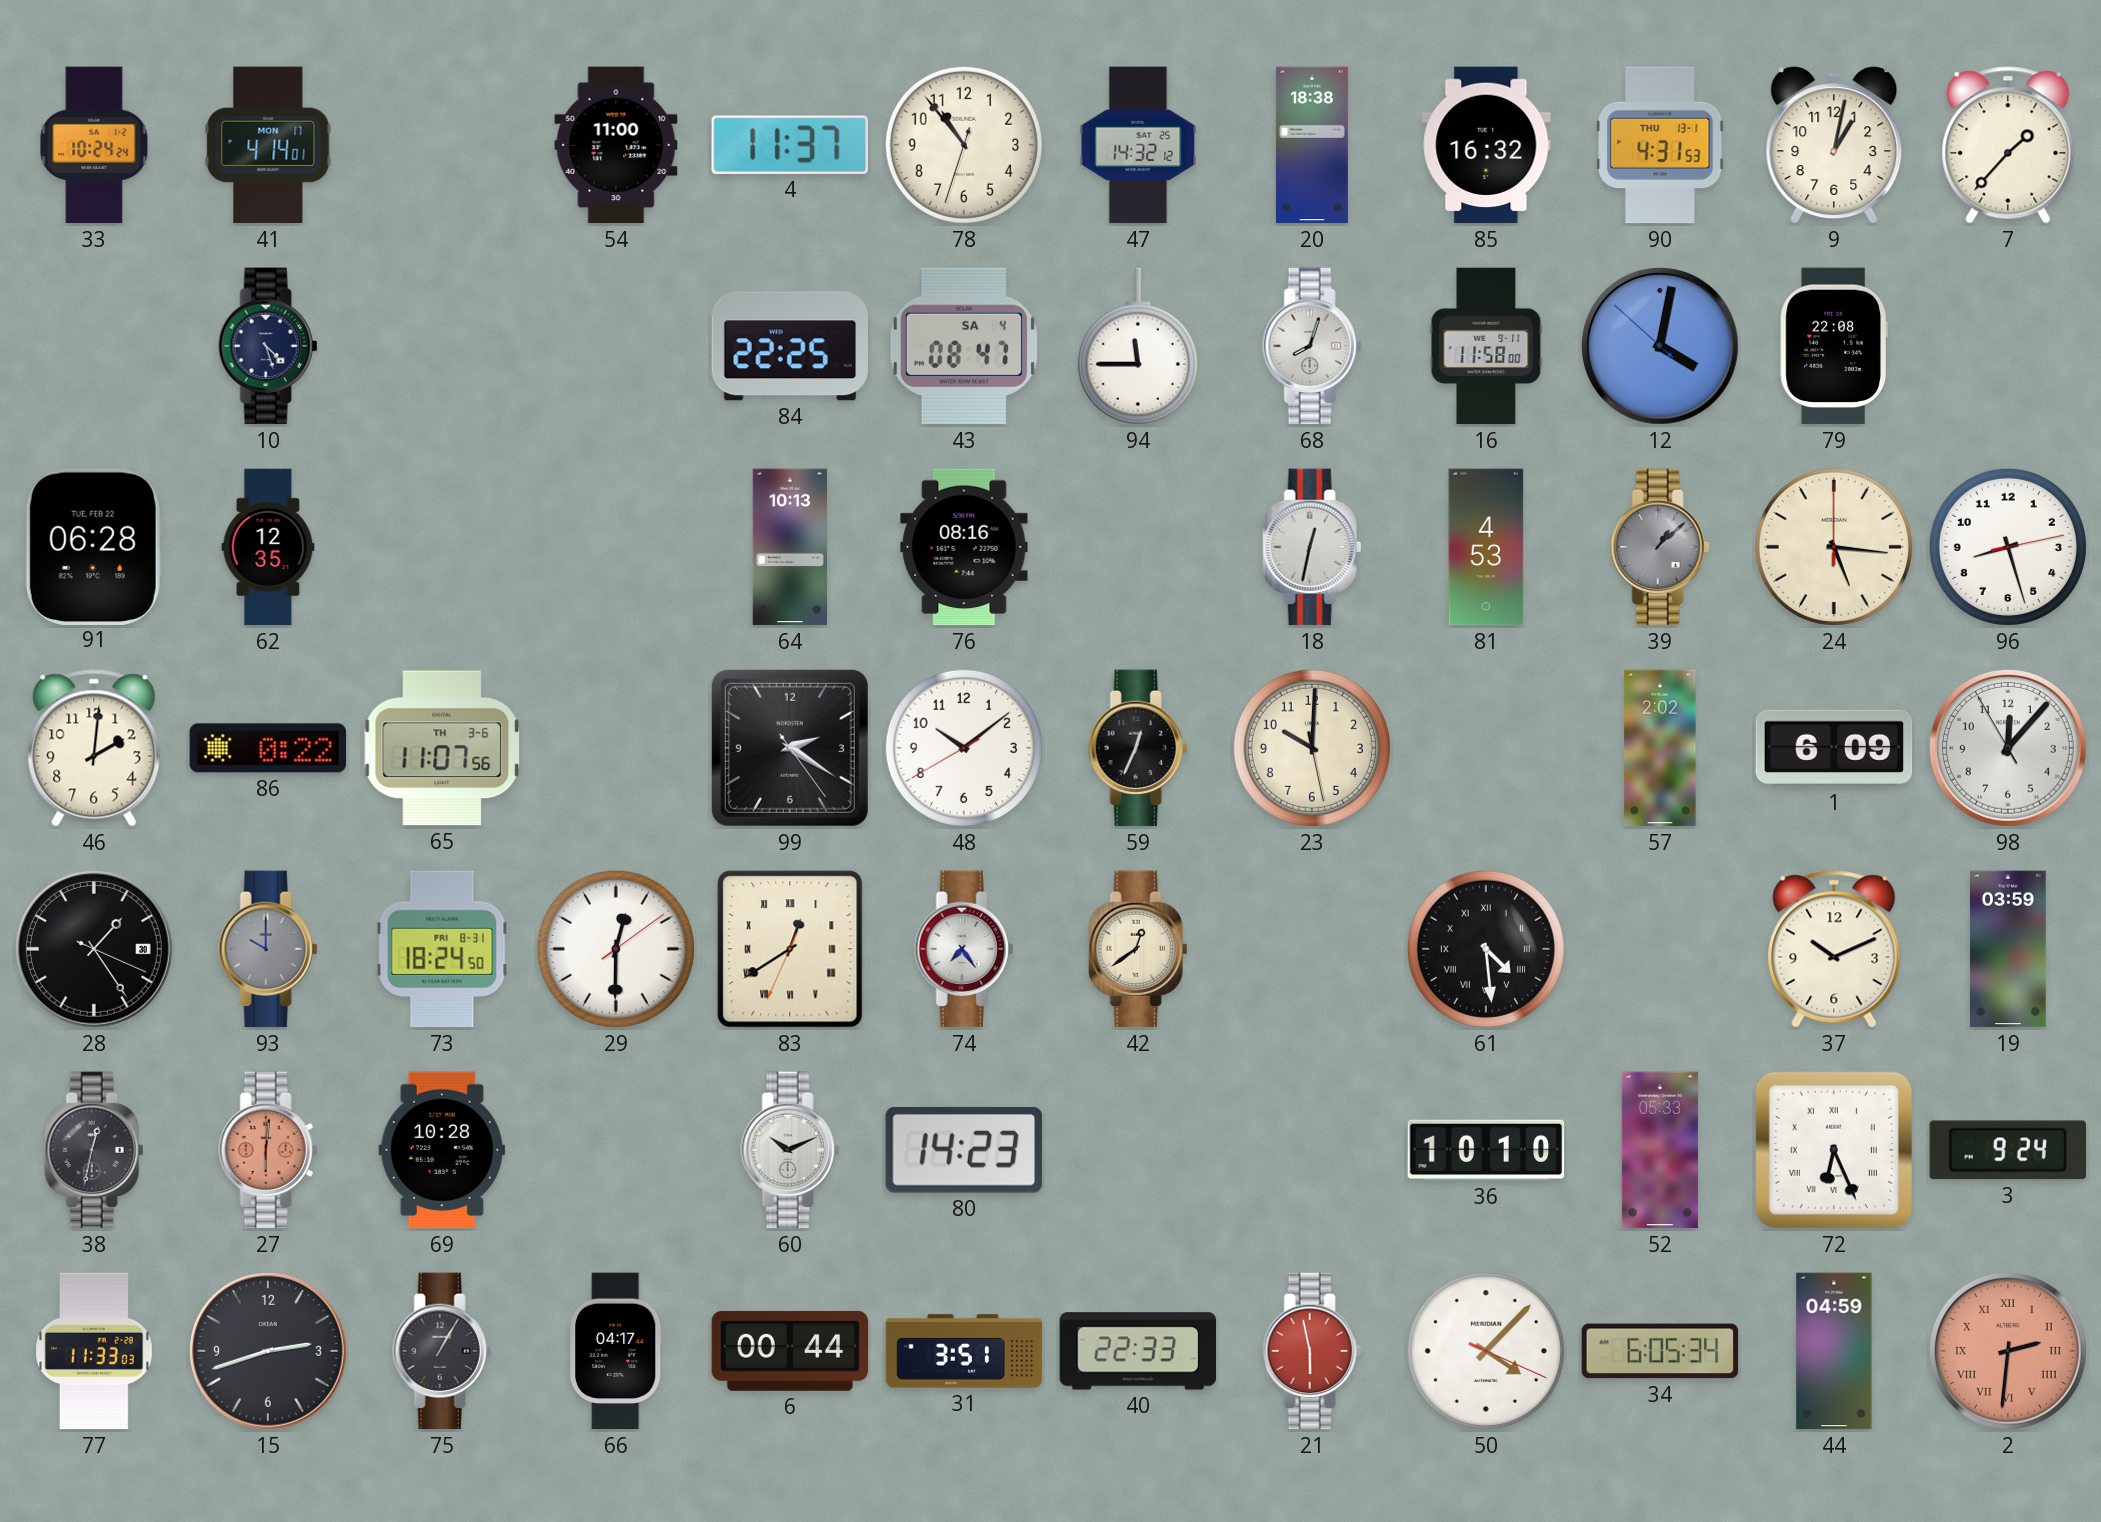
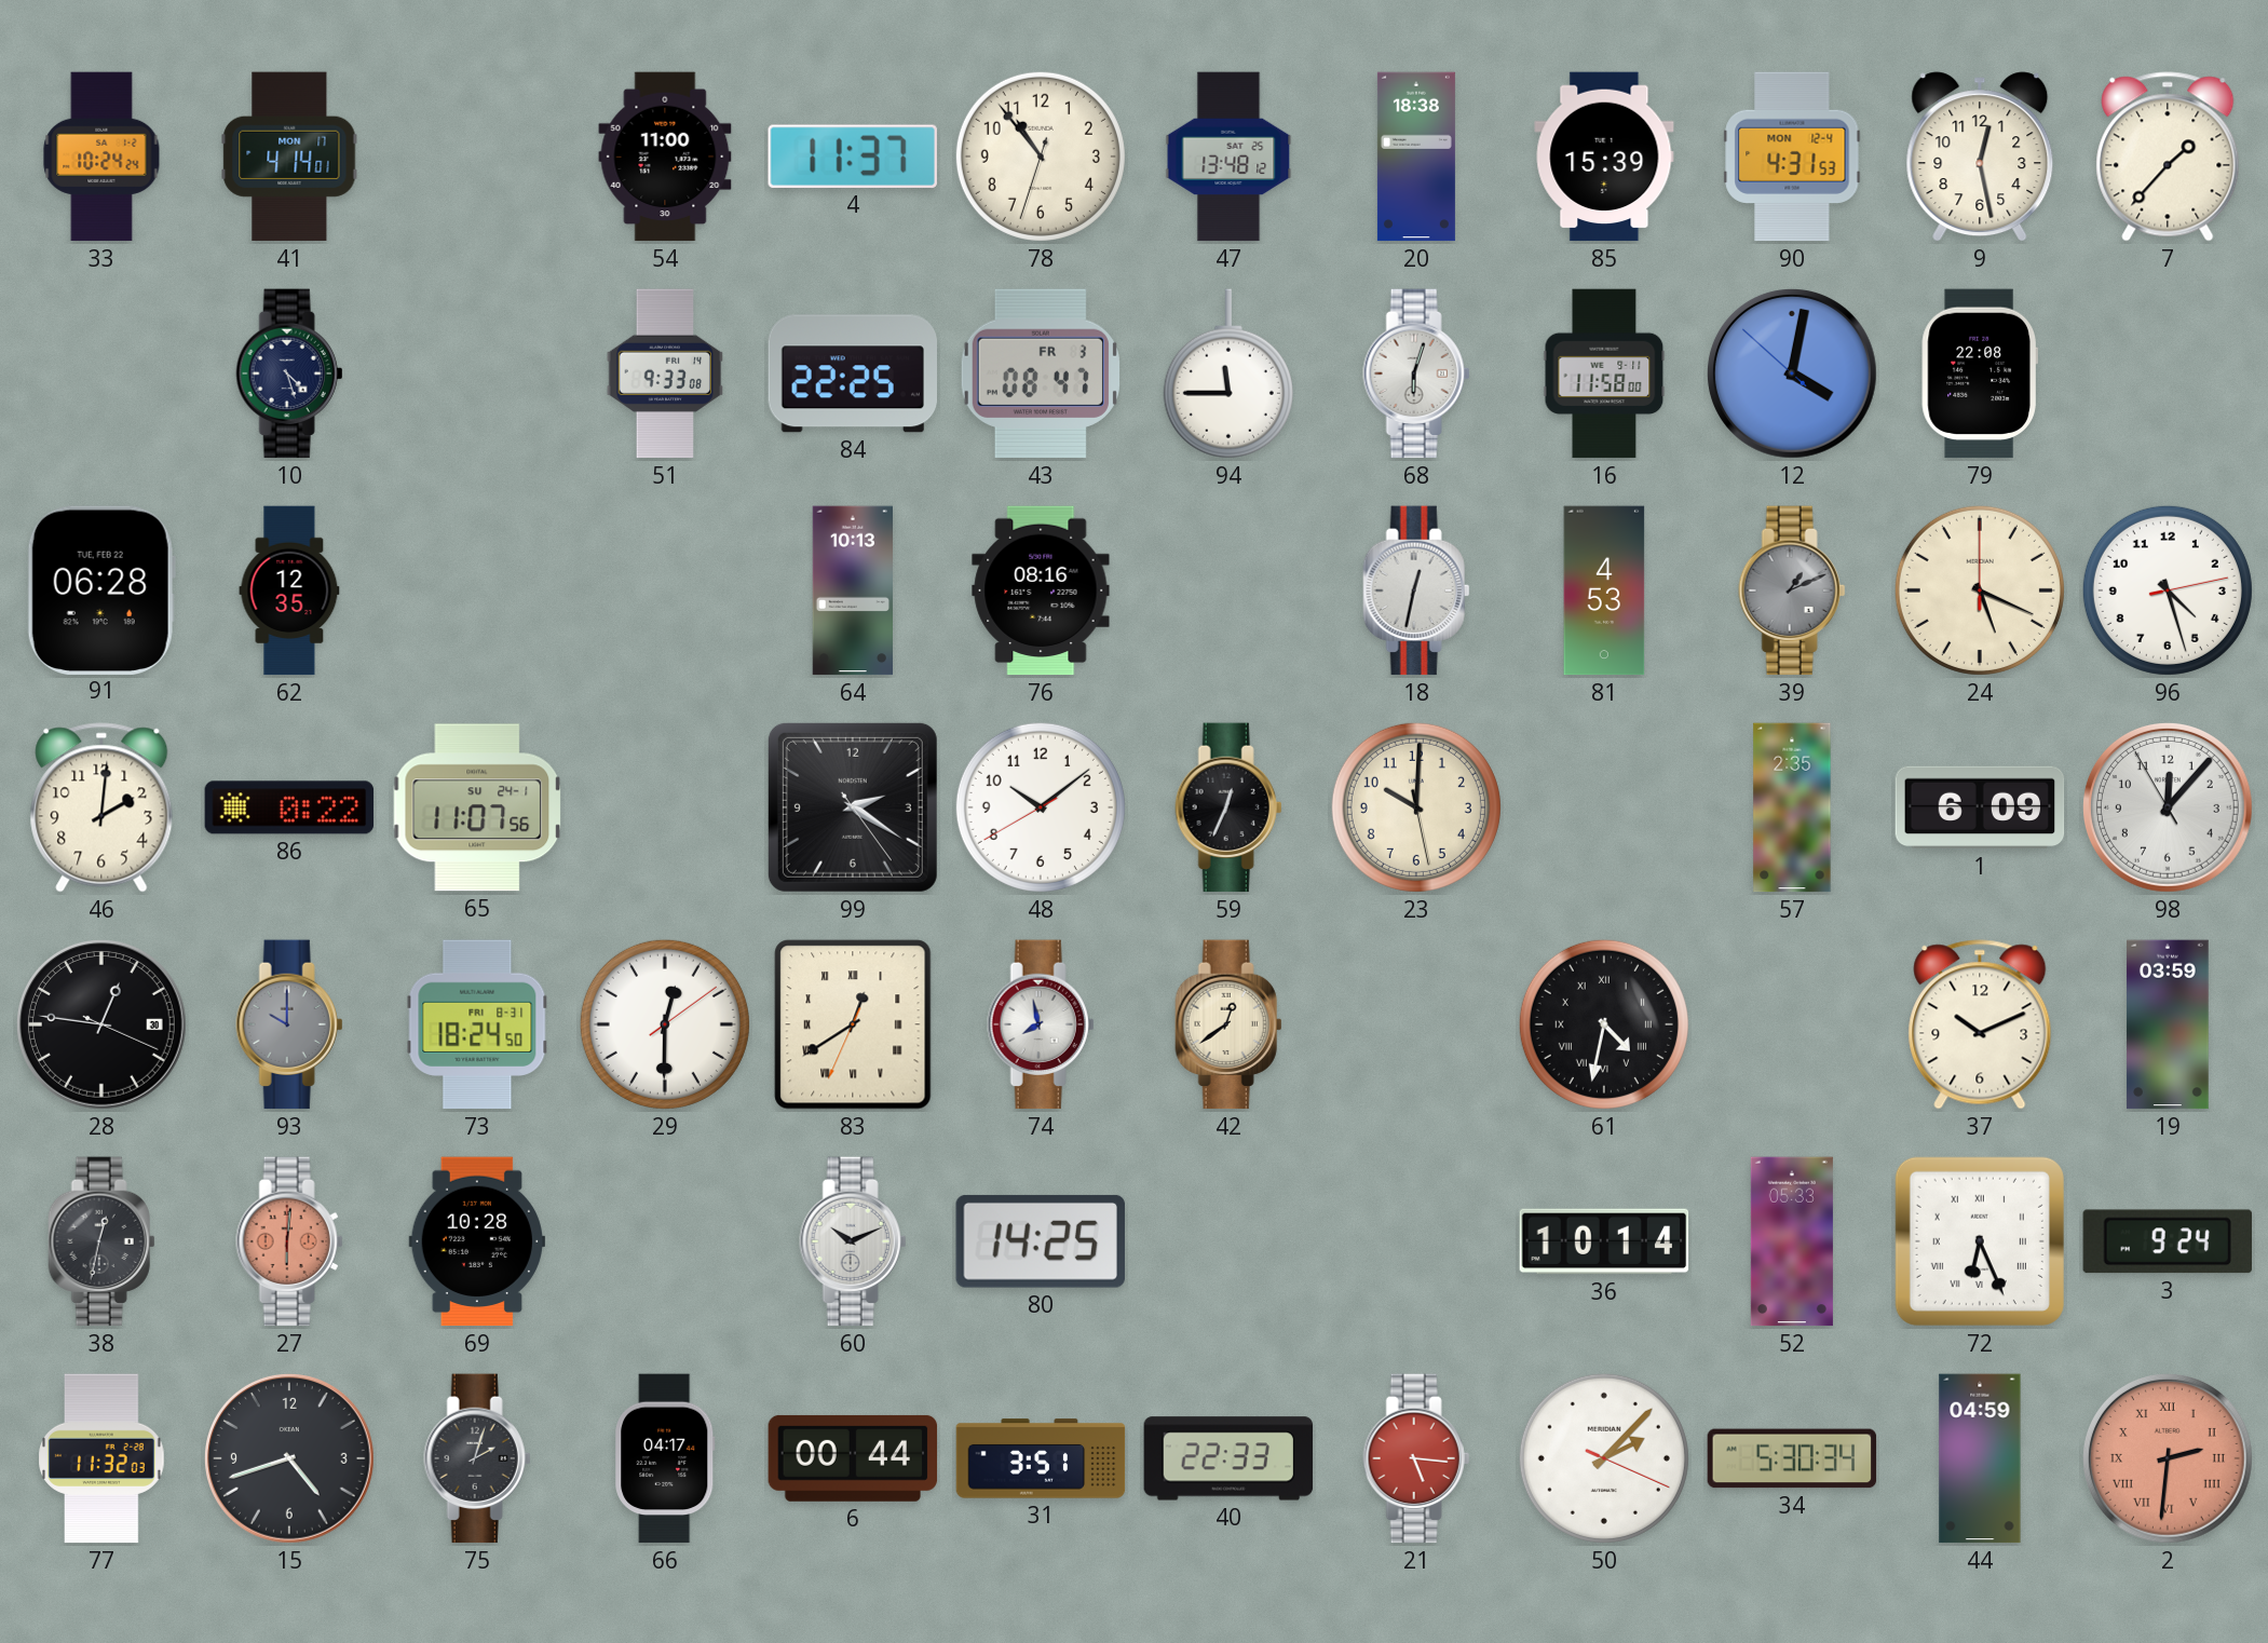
47: 14:32 -> 13:48
85: 16:32 -> 15:39
90 date: THU 13-1 -> MON 12-4
9: 1:02 -> 12:28
51: none -> 9:33
43 date: SA 4 -> FR 3
68: 8:03 -> 6:03
39: 1:08 -> 1:11
24: 5:16 -> 5:19
96: 8:27 -> 4:27
65 date: TH 3-6 -> SU 24-1
57: 2:02 -> 2:35
28: 1:24 -> 12:46
74: 7:24 -> 7:58
61: 4:29 -> 4:32
80: 14:23 -> 14:25
36: 10:10 -> 10:14
77: 11:33 -> 11:32
15: 2:42 -> 4:42
75: 1:05 -> 2:03
21: 5:58 -> 5:16
50: 4:07 -> 2:07
34: 6:05 -> 5:30
